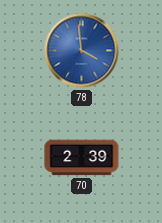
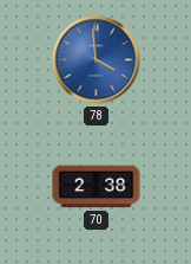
70: 2:39 -> 2:38
